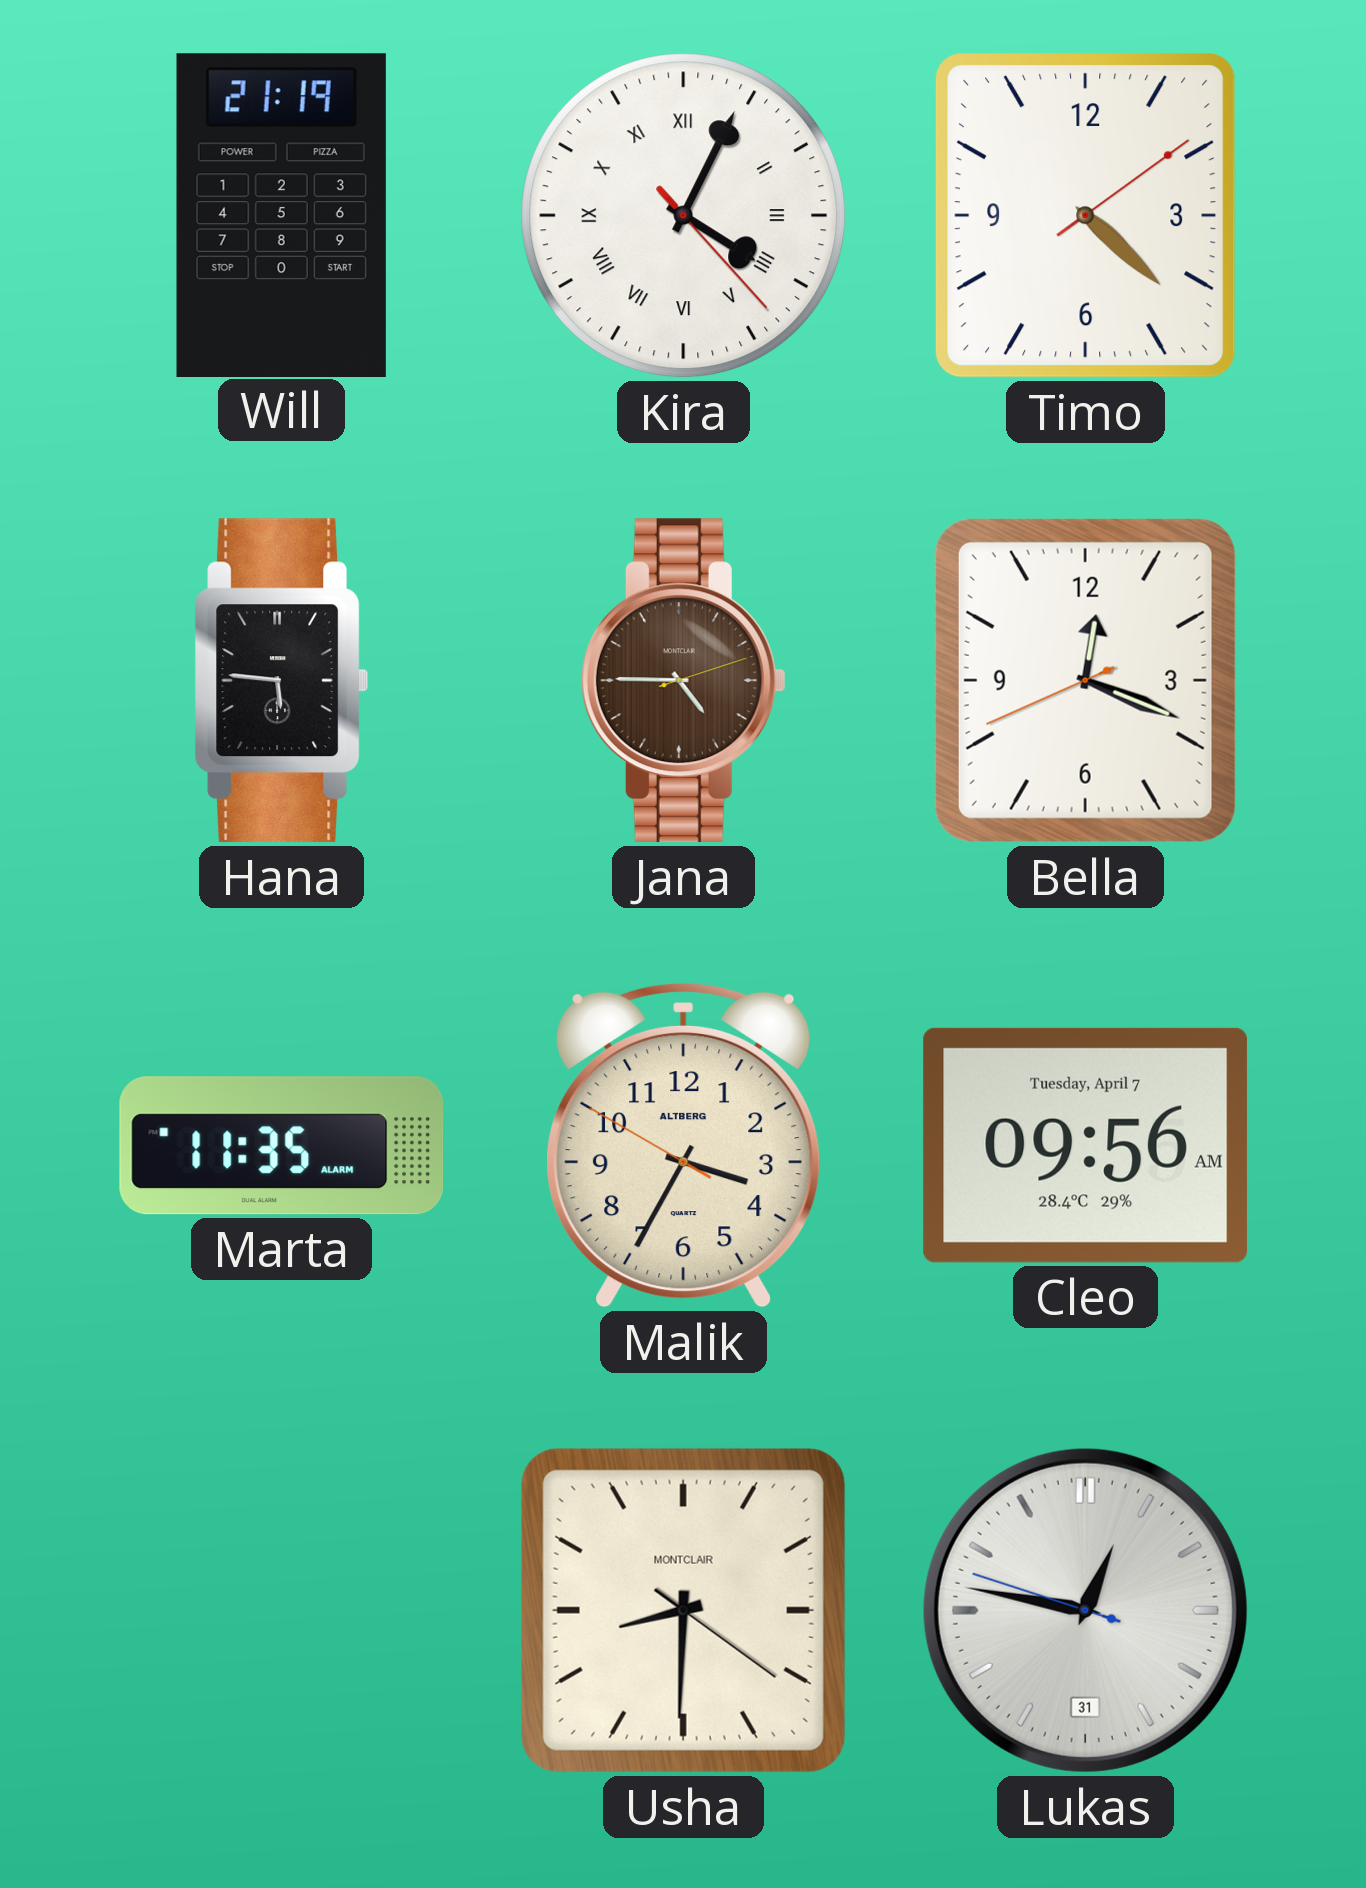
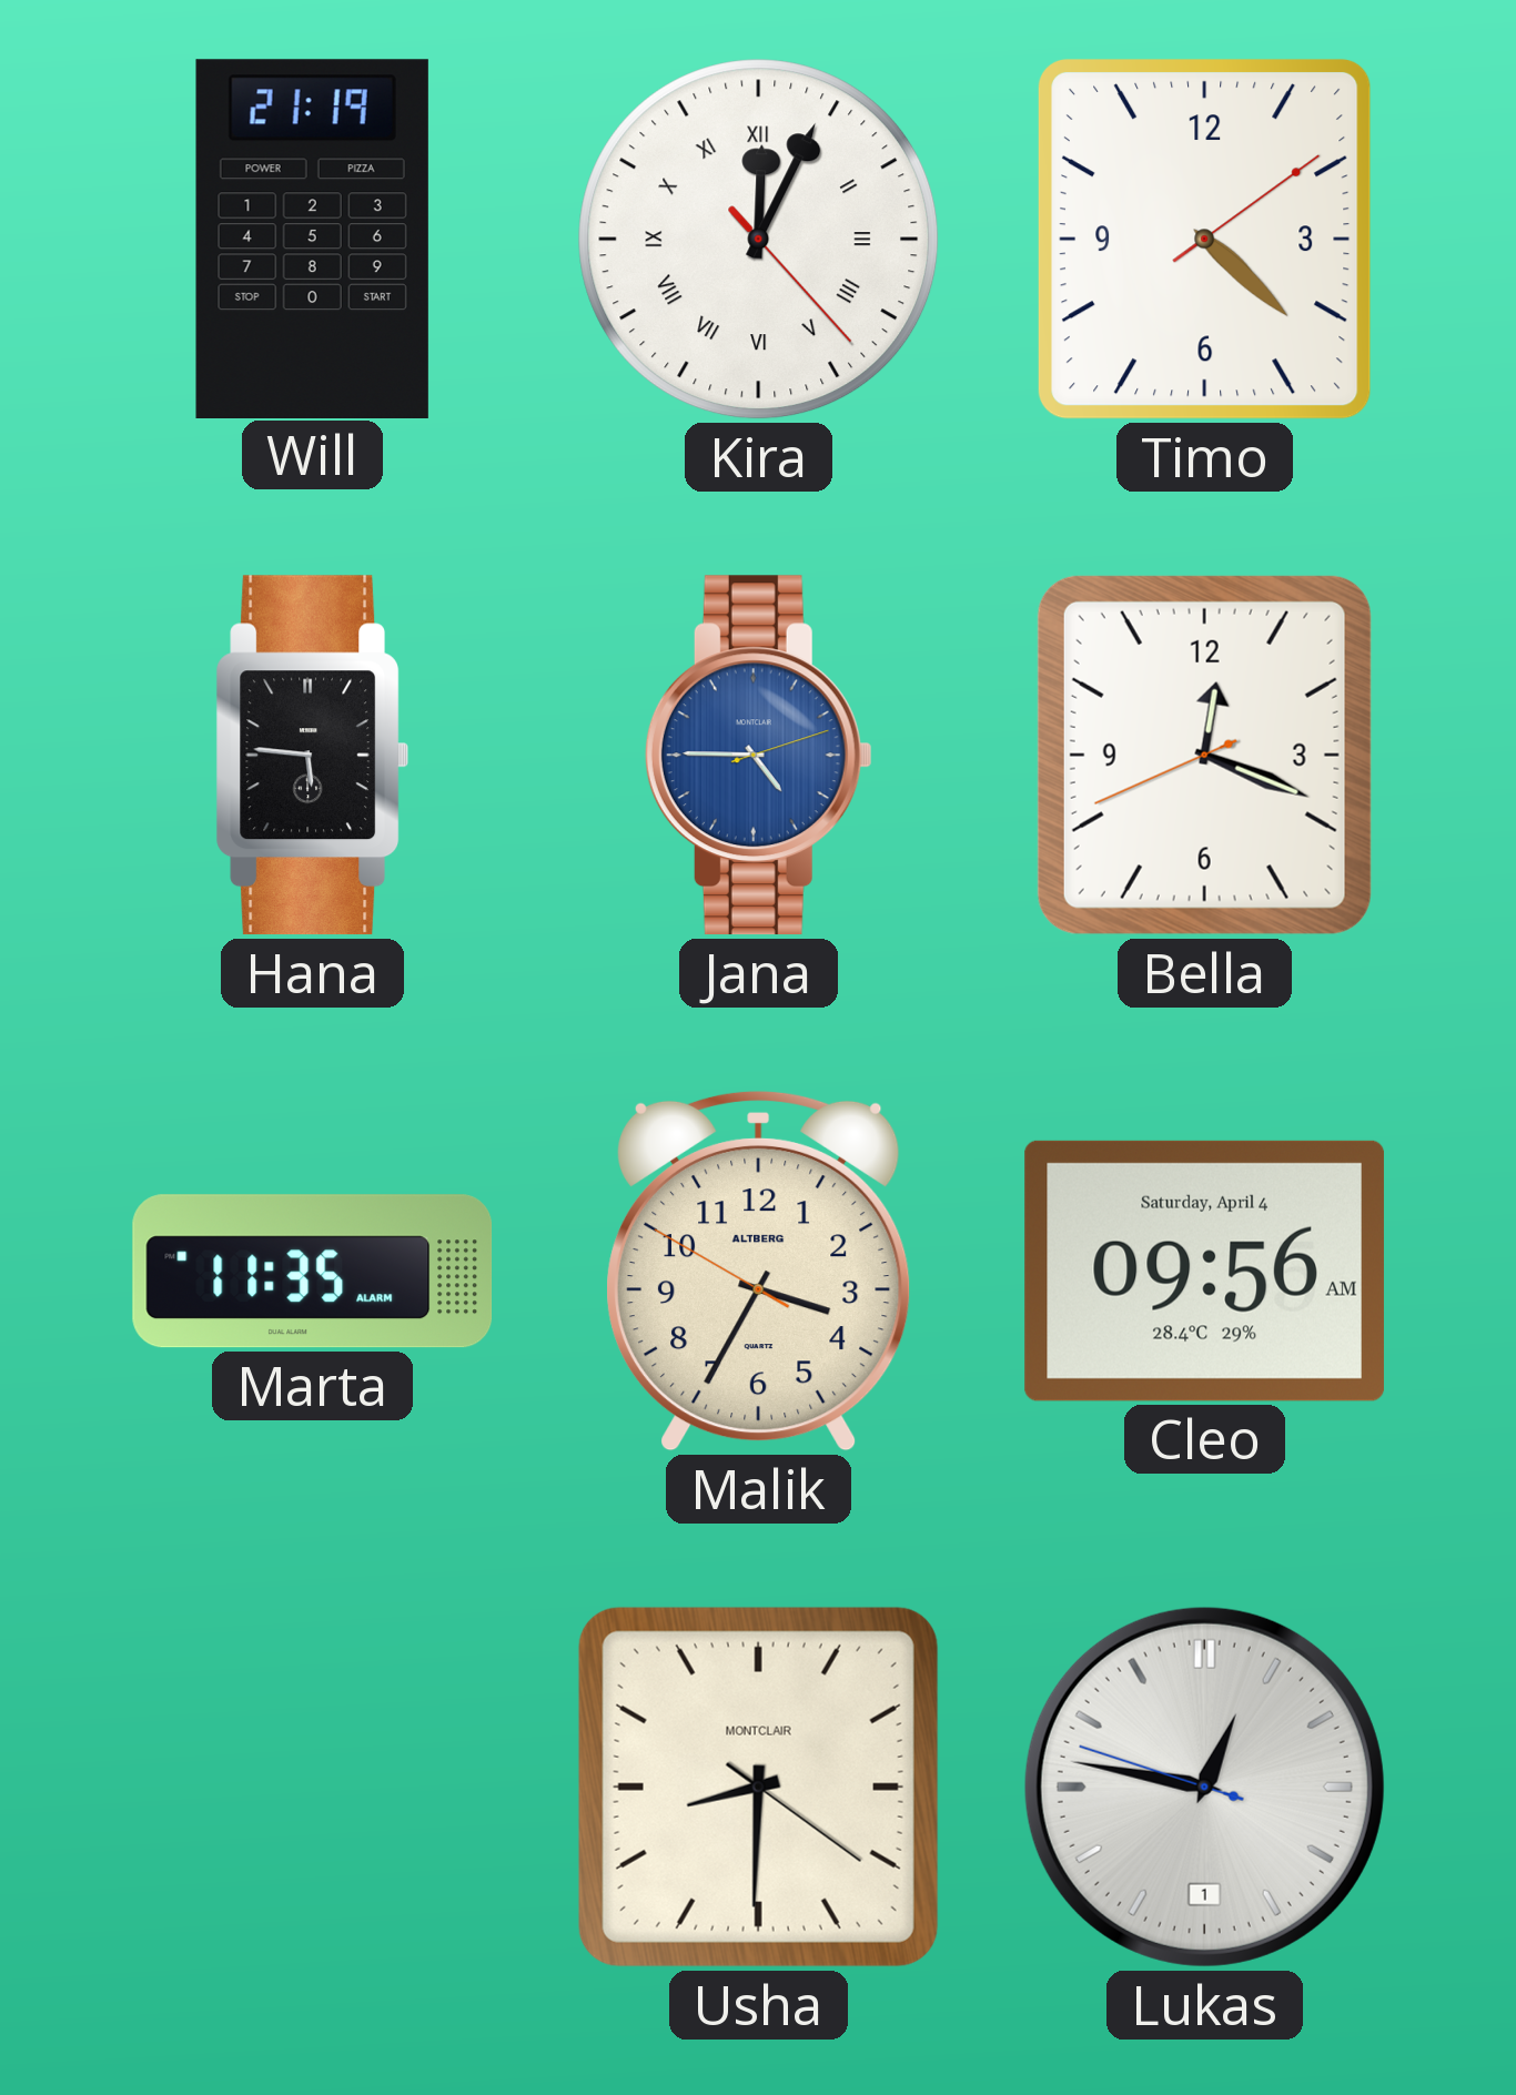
Kira: 4:04 -> 12:04
Jana dial: brown -> blue
Cleo date: Tuesday, April 7 -> Saturday, April 4
Lukas date: 31 -> 1
